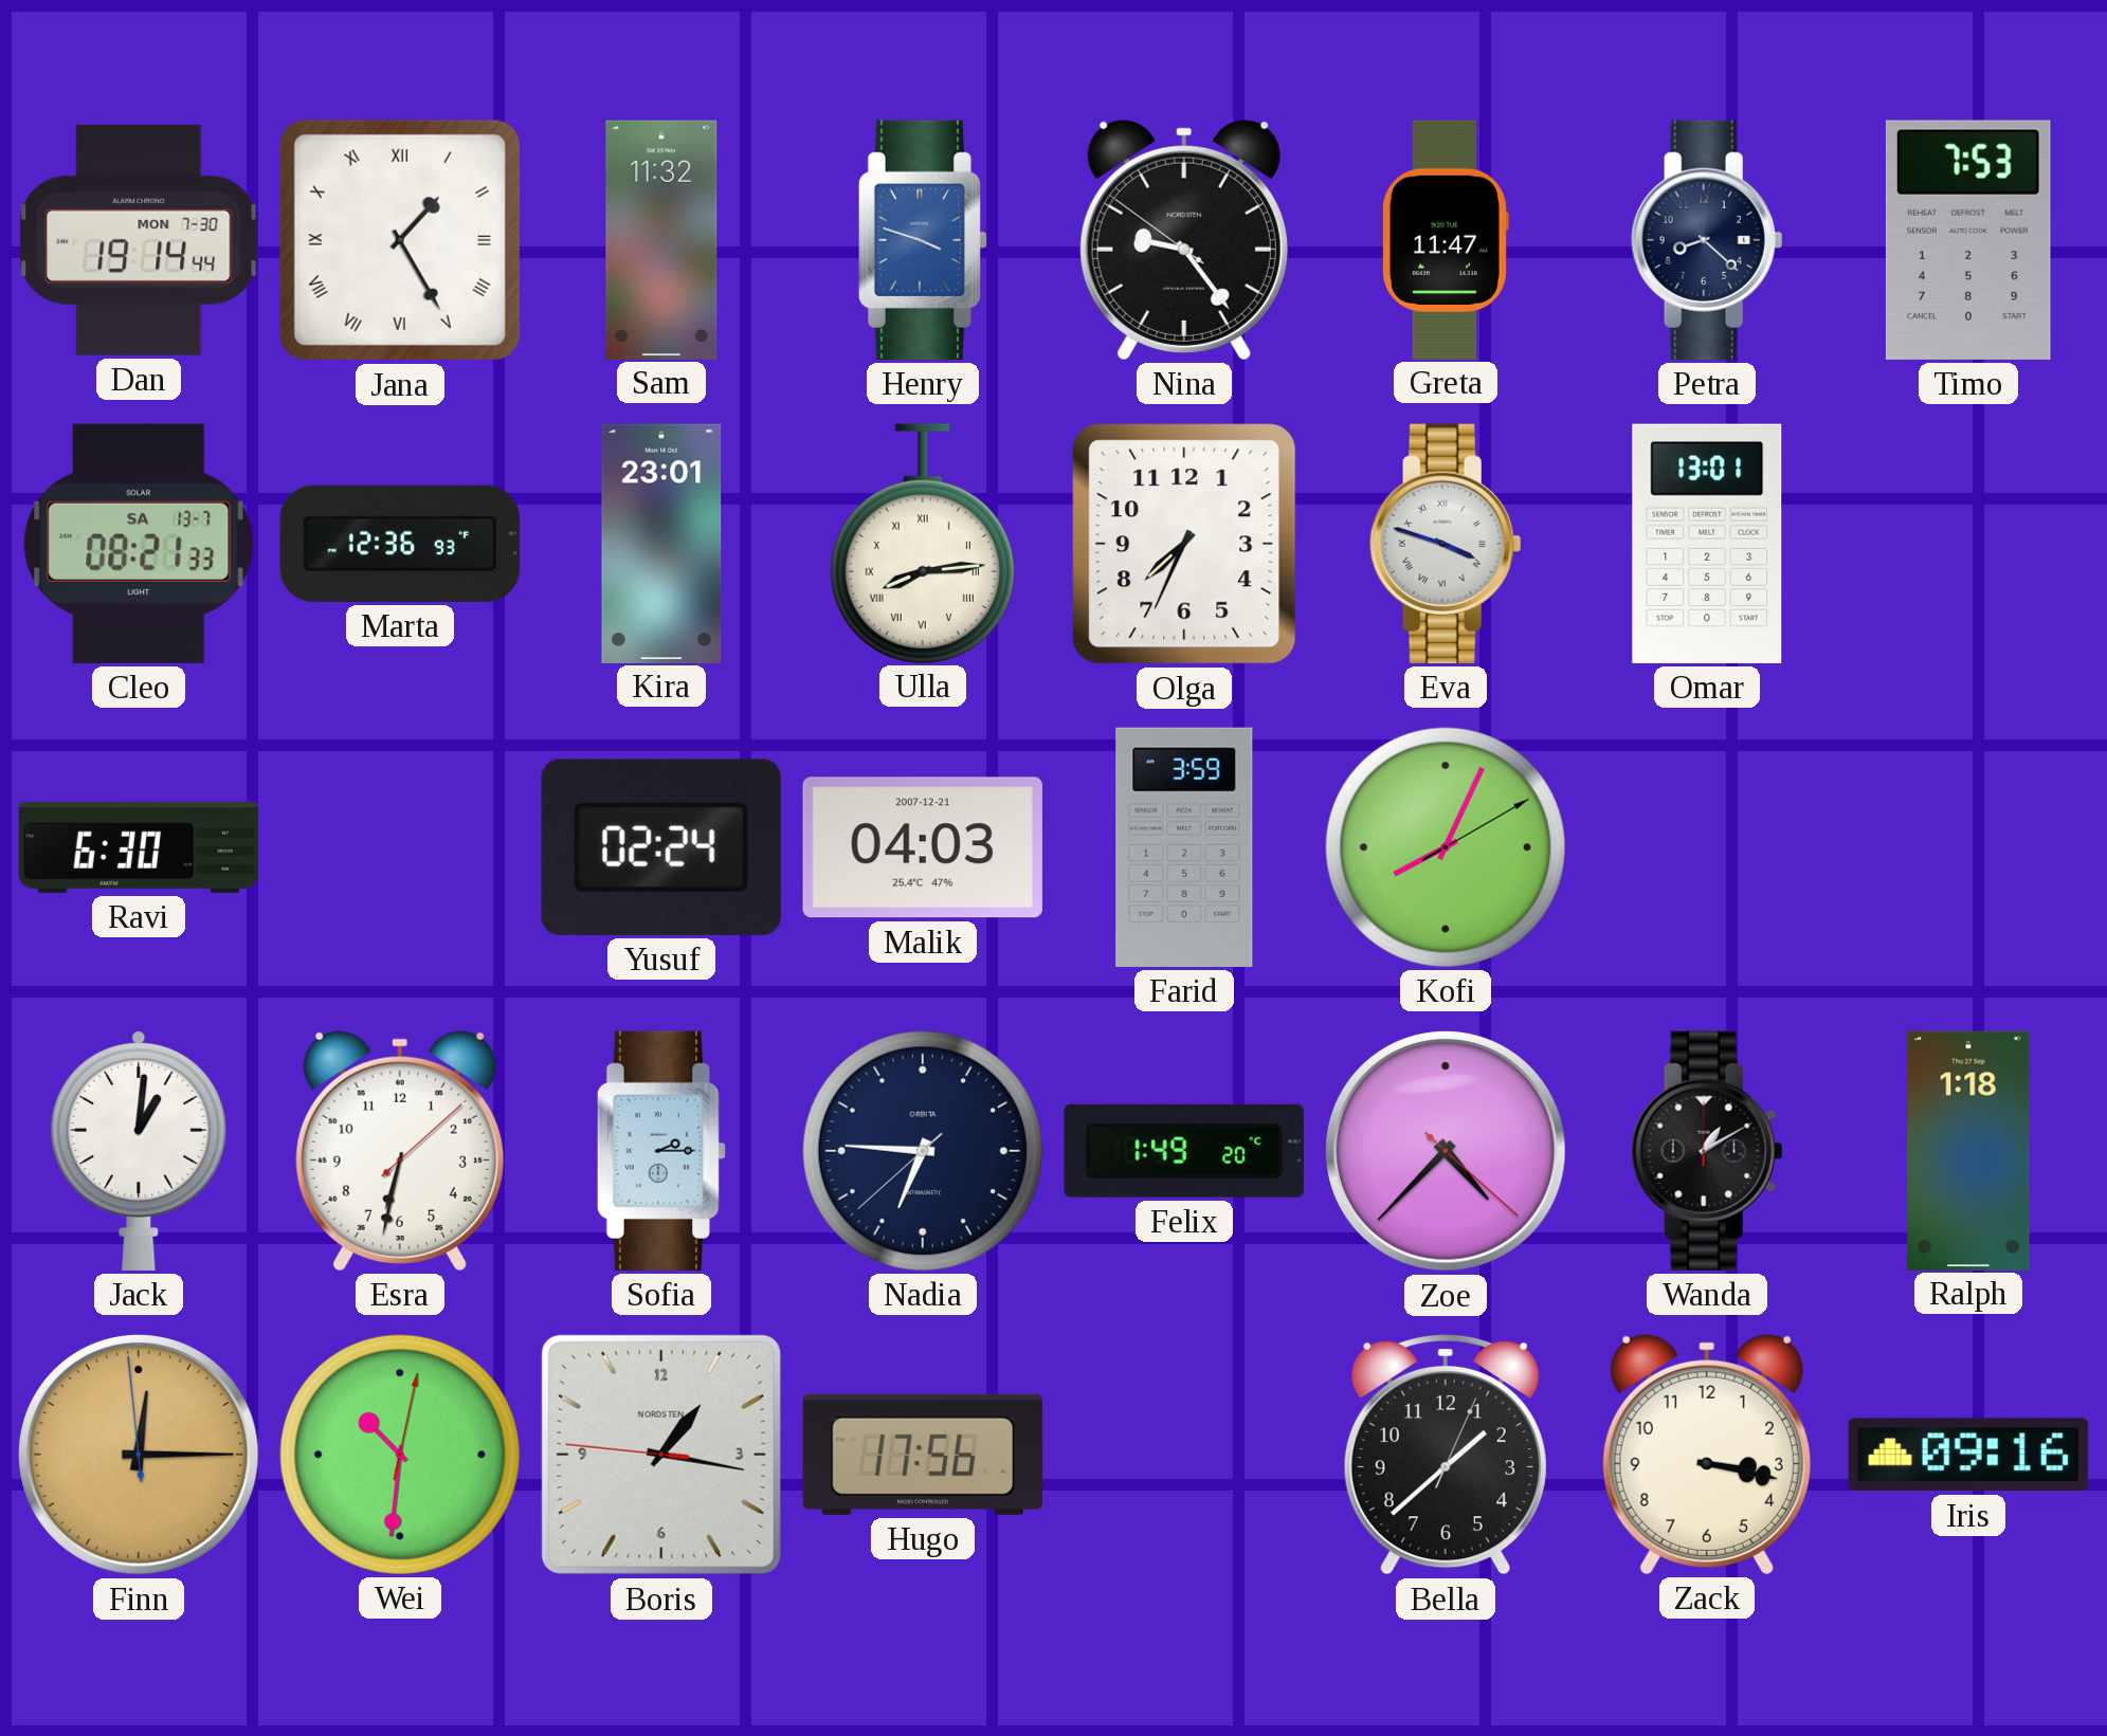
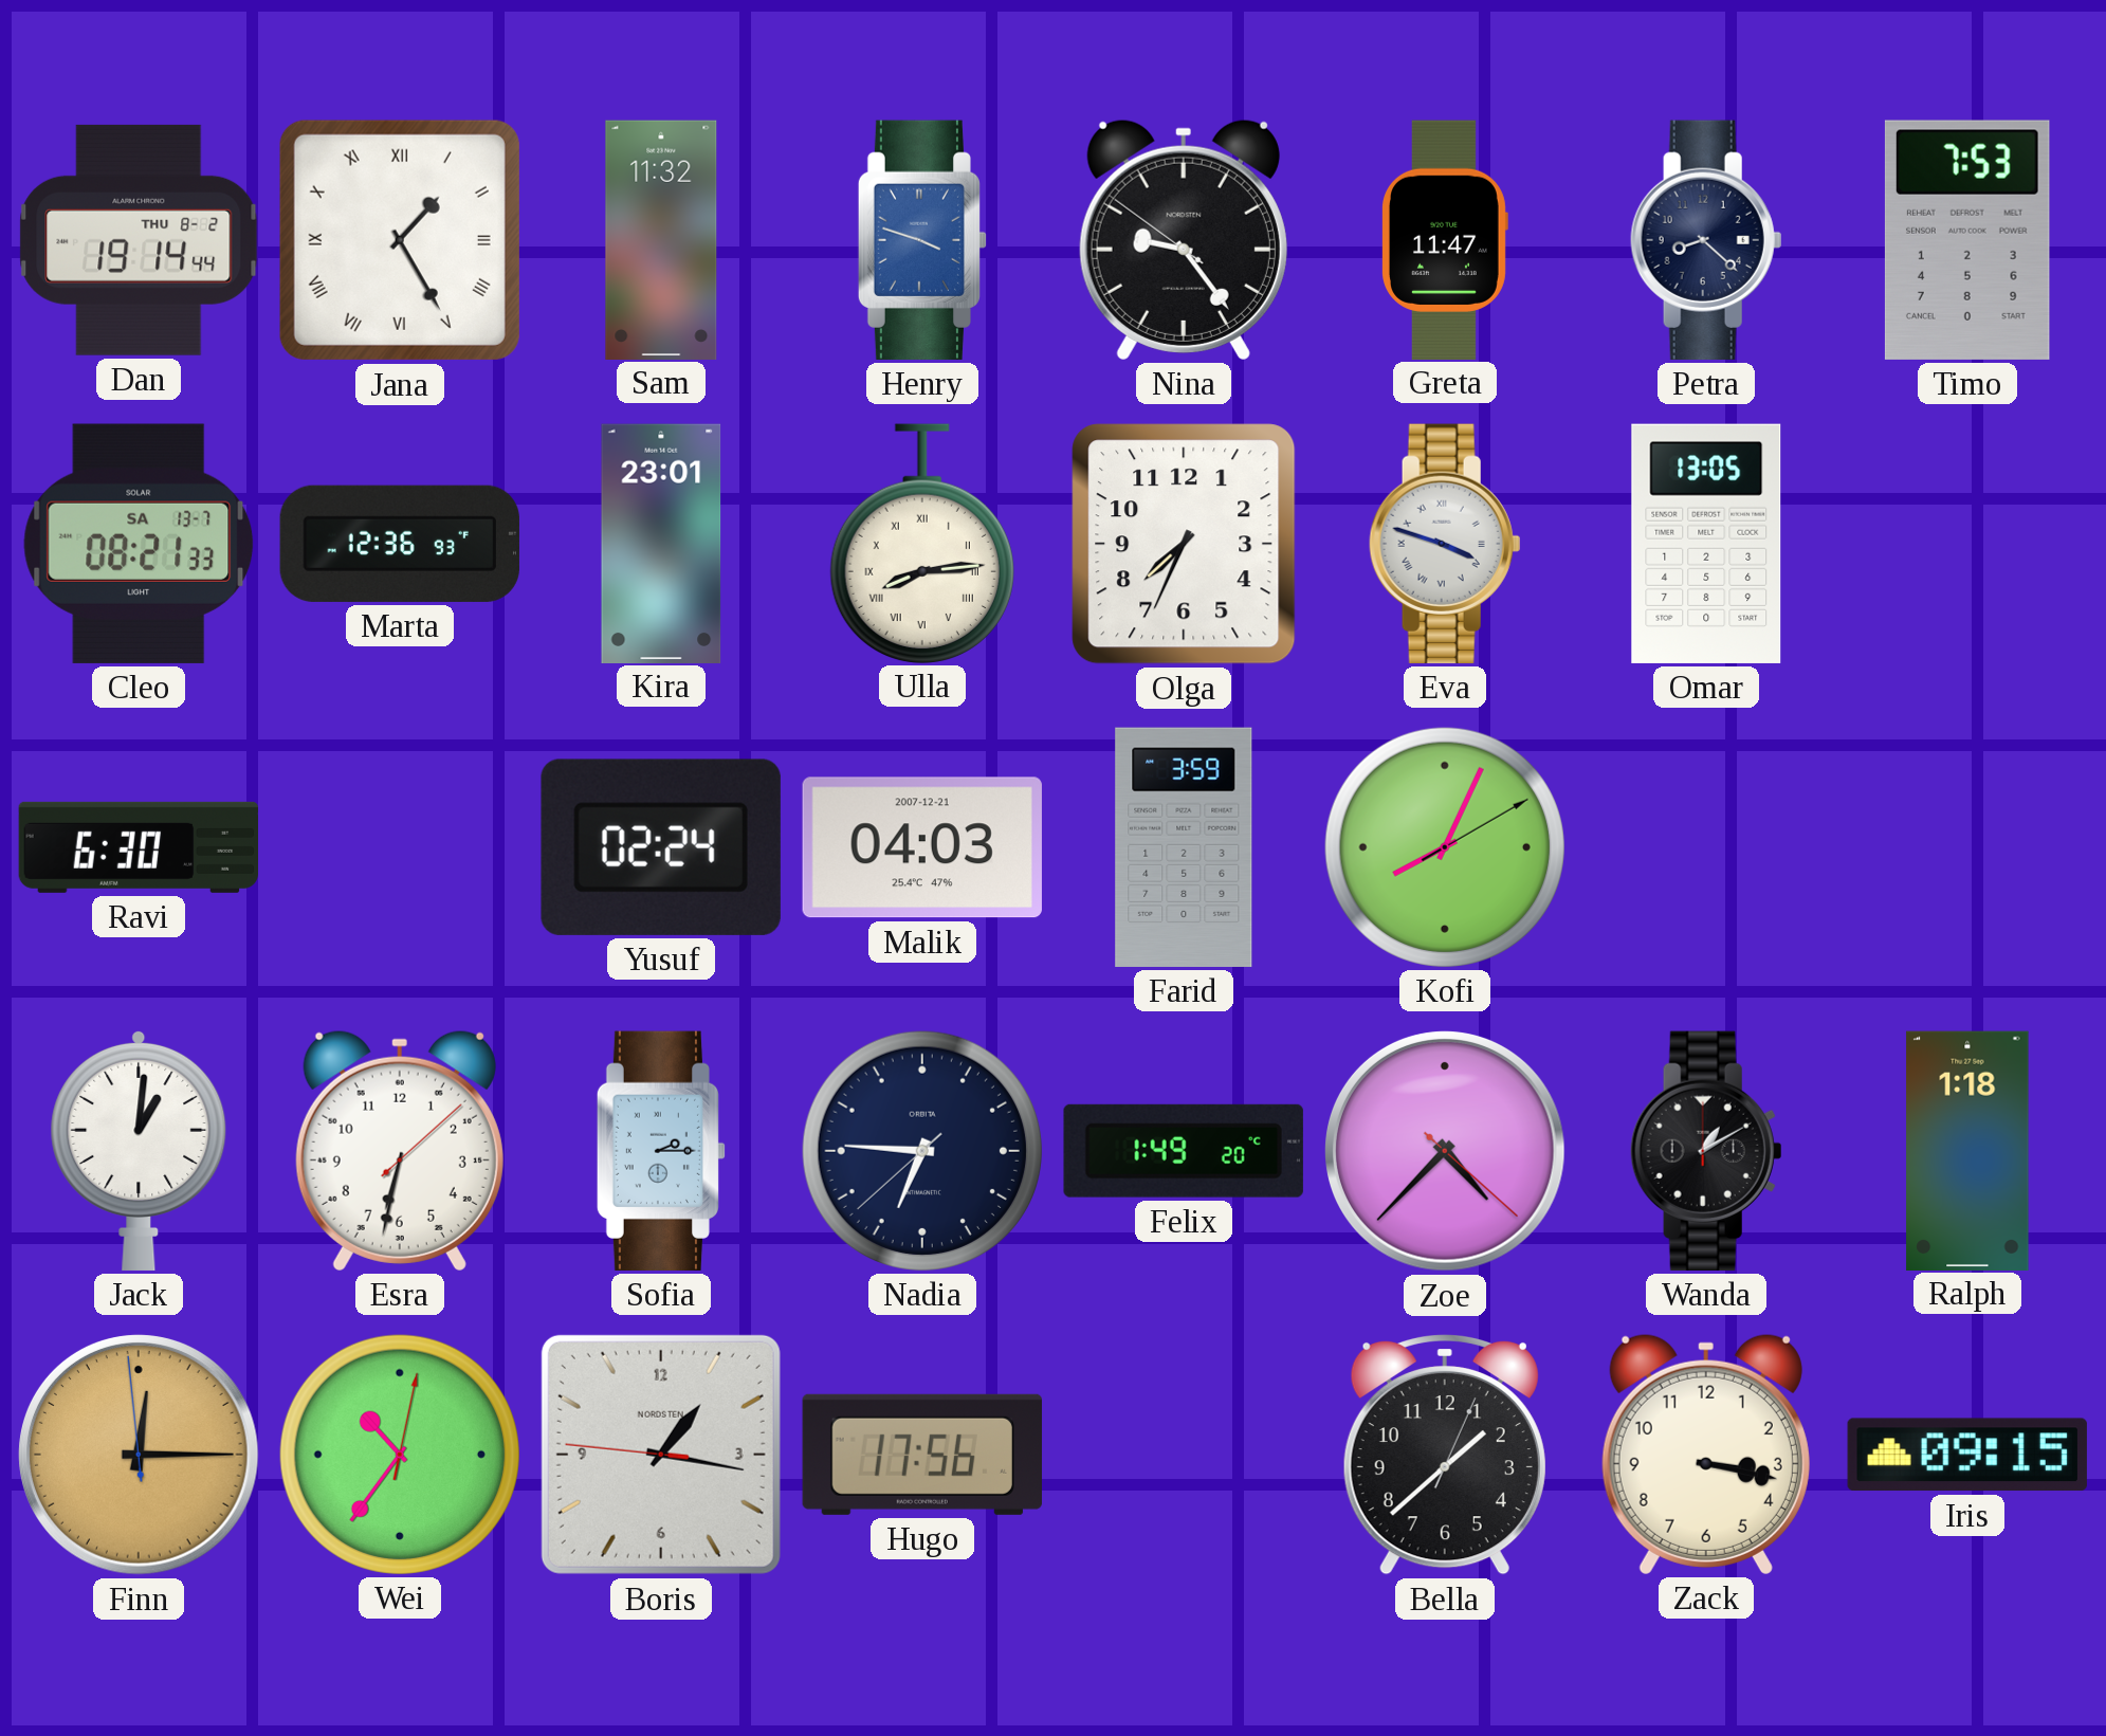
Dan date: MON 7-30 -> THU 8-2
Omar: 13:01 -> 13:05
Wei: 10:31 -> 10:36
Iris: 09:16 -> 09:15
